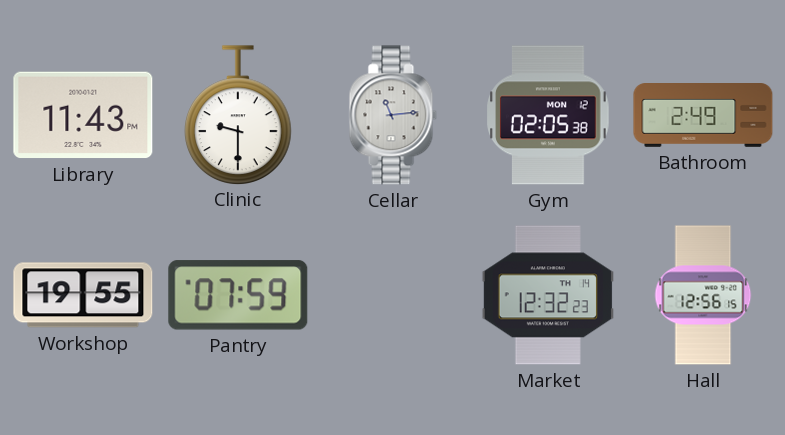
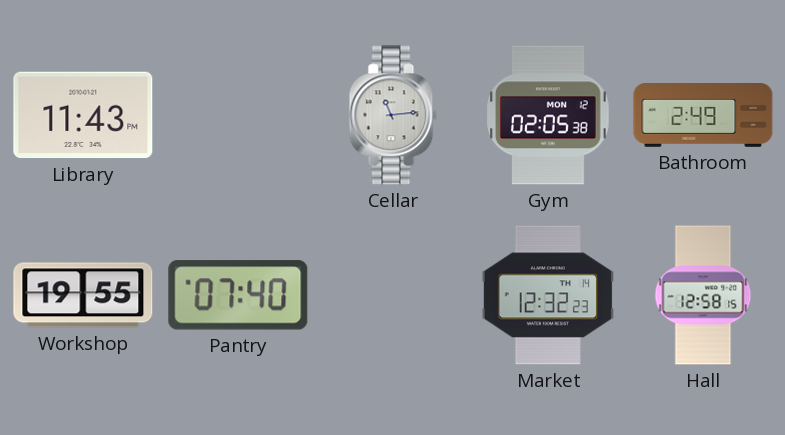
Clinic: 9:30 -> none
Pantry: 07:59 -> 07:40
Hall: 12:56 -> 12:58
